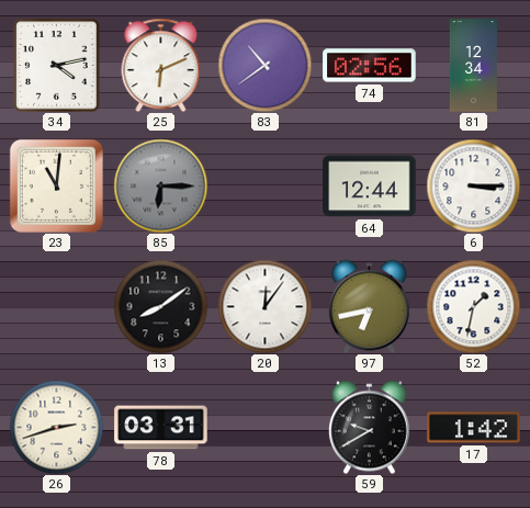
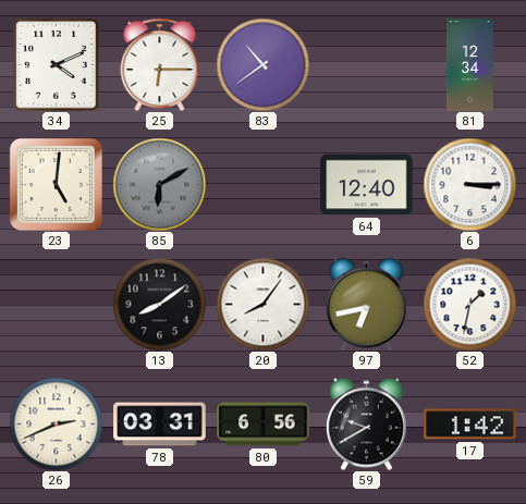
34: 4:13 -> 4:11
25: 6:11 -> 6:15
74: 02:56 -> none
23: 11:01 -> 5:01
85: 6:15 -> 6:10
64: 12:44 -> 12:40
20: 12:06 -> 8:06
26: 2:42 -> 2:41
80: none -> 6:56
